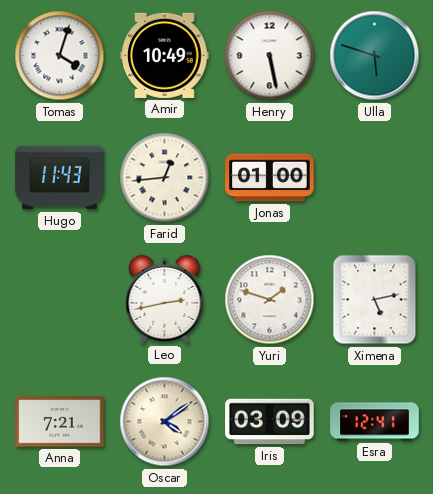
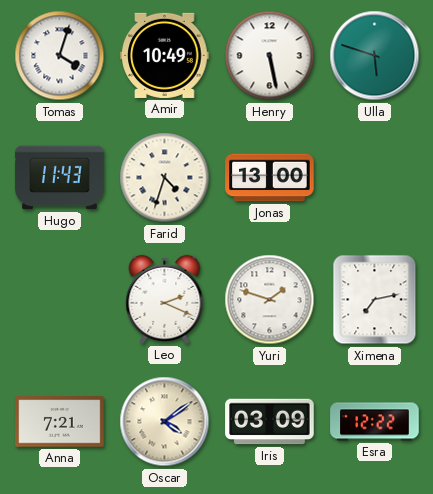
Farid: 12:44 -> 4:33
Jonas: 01:00 -> 13:00
Leo: 2:43 -> 2:19
Ximena: 5:13 -> 7:13
Esra: 12:41 -> 12:22
